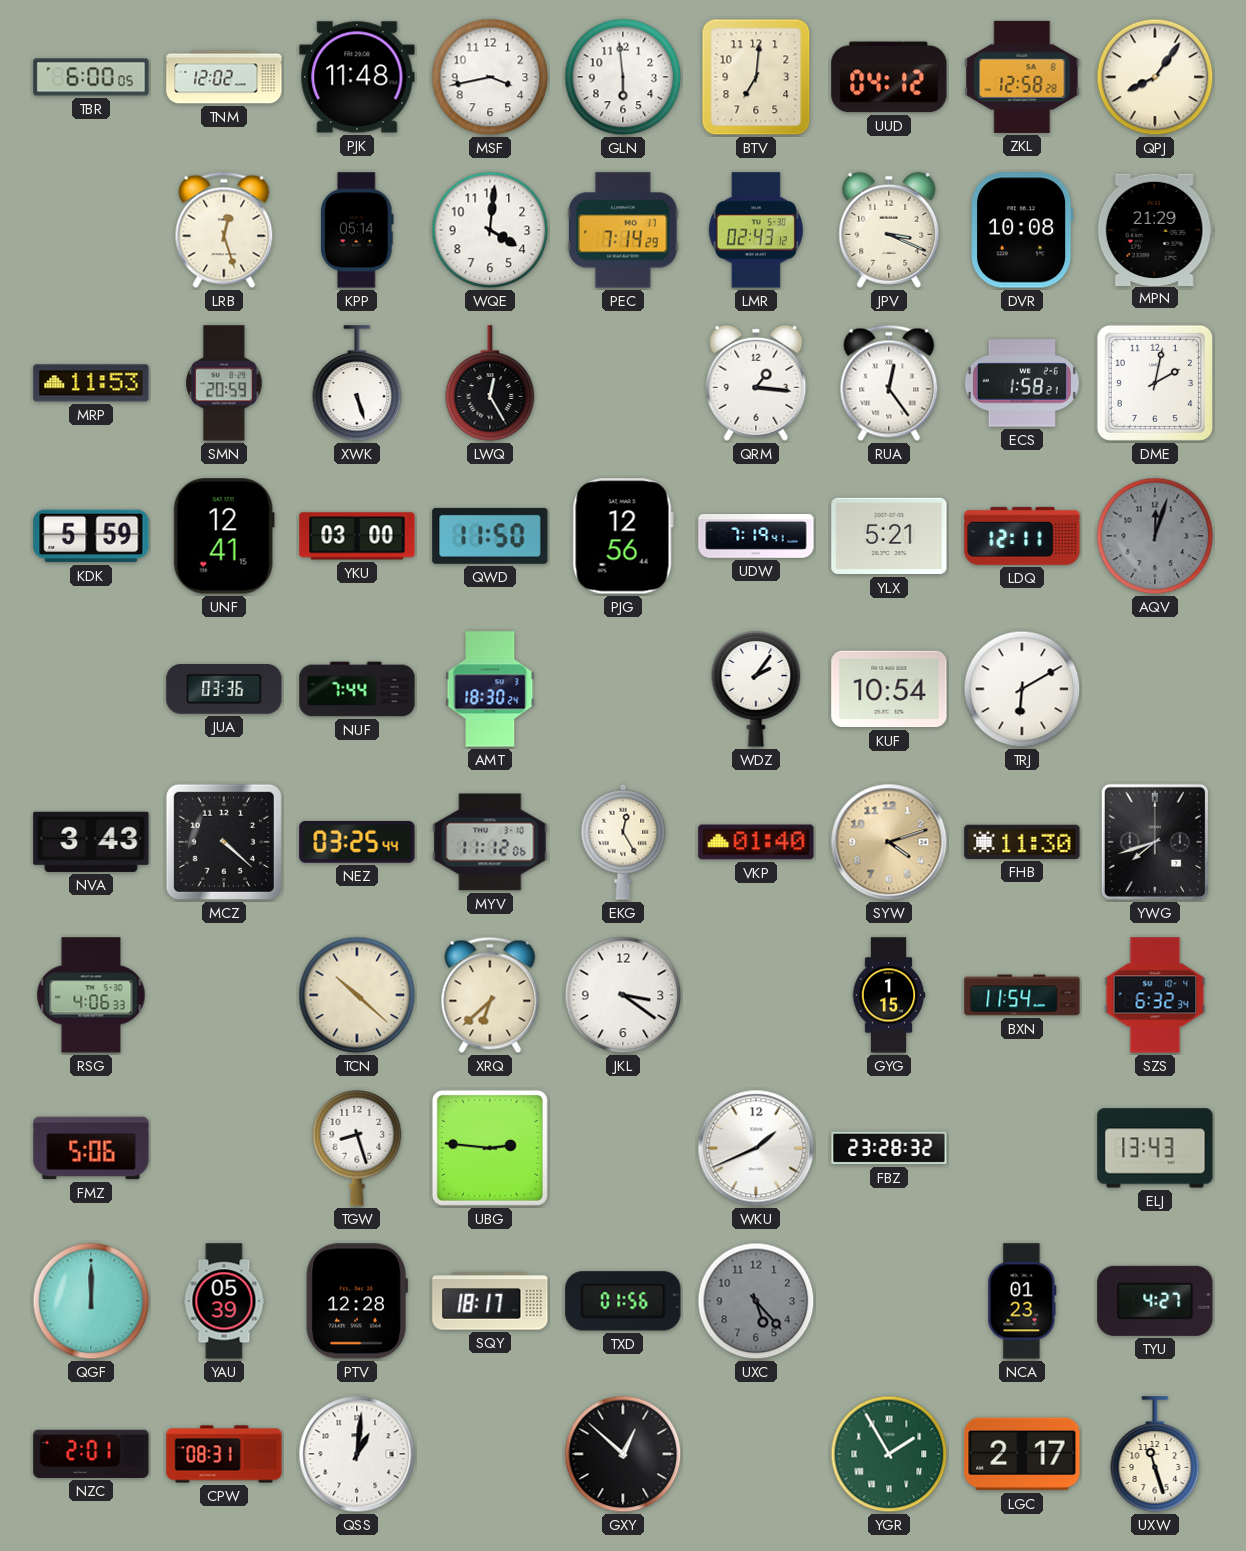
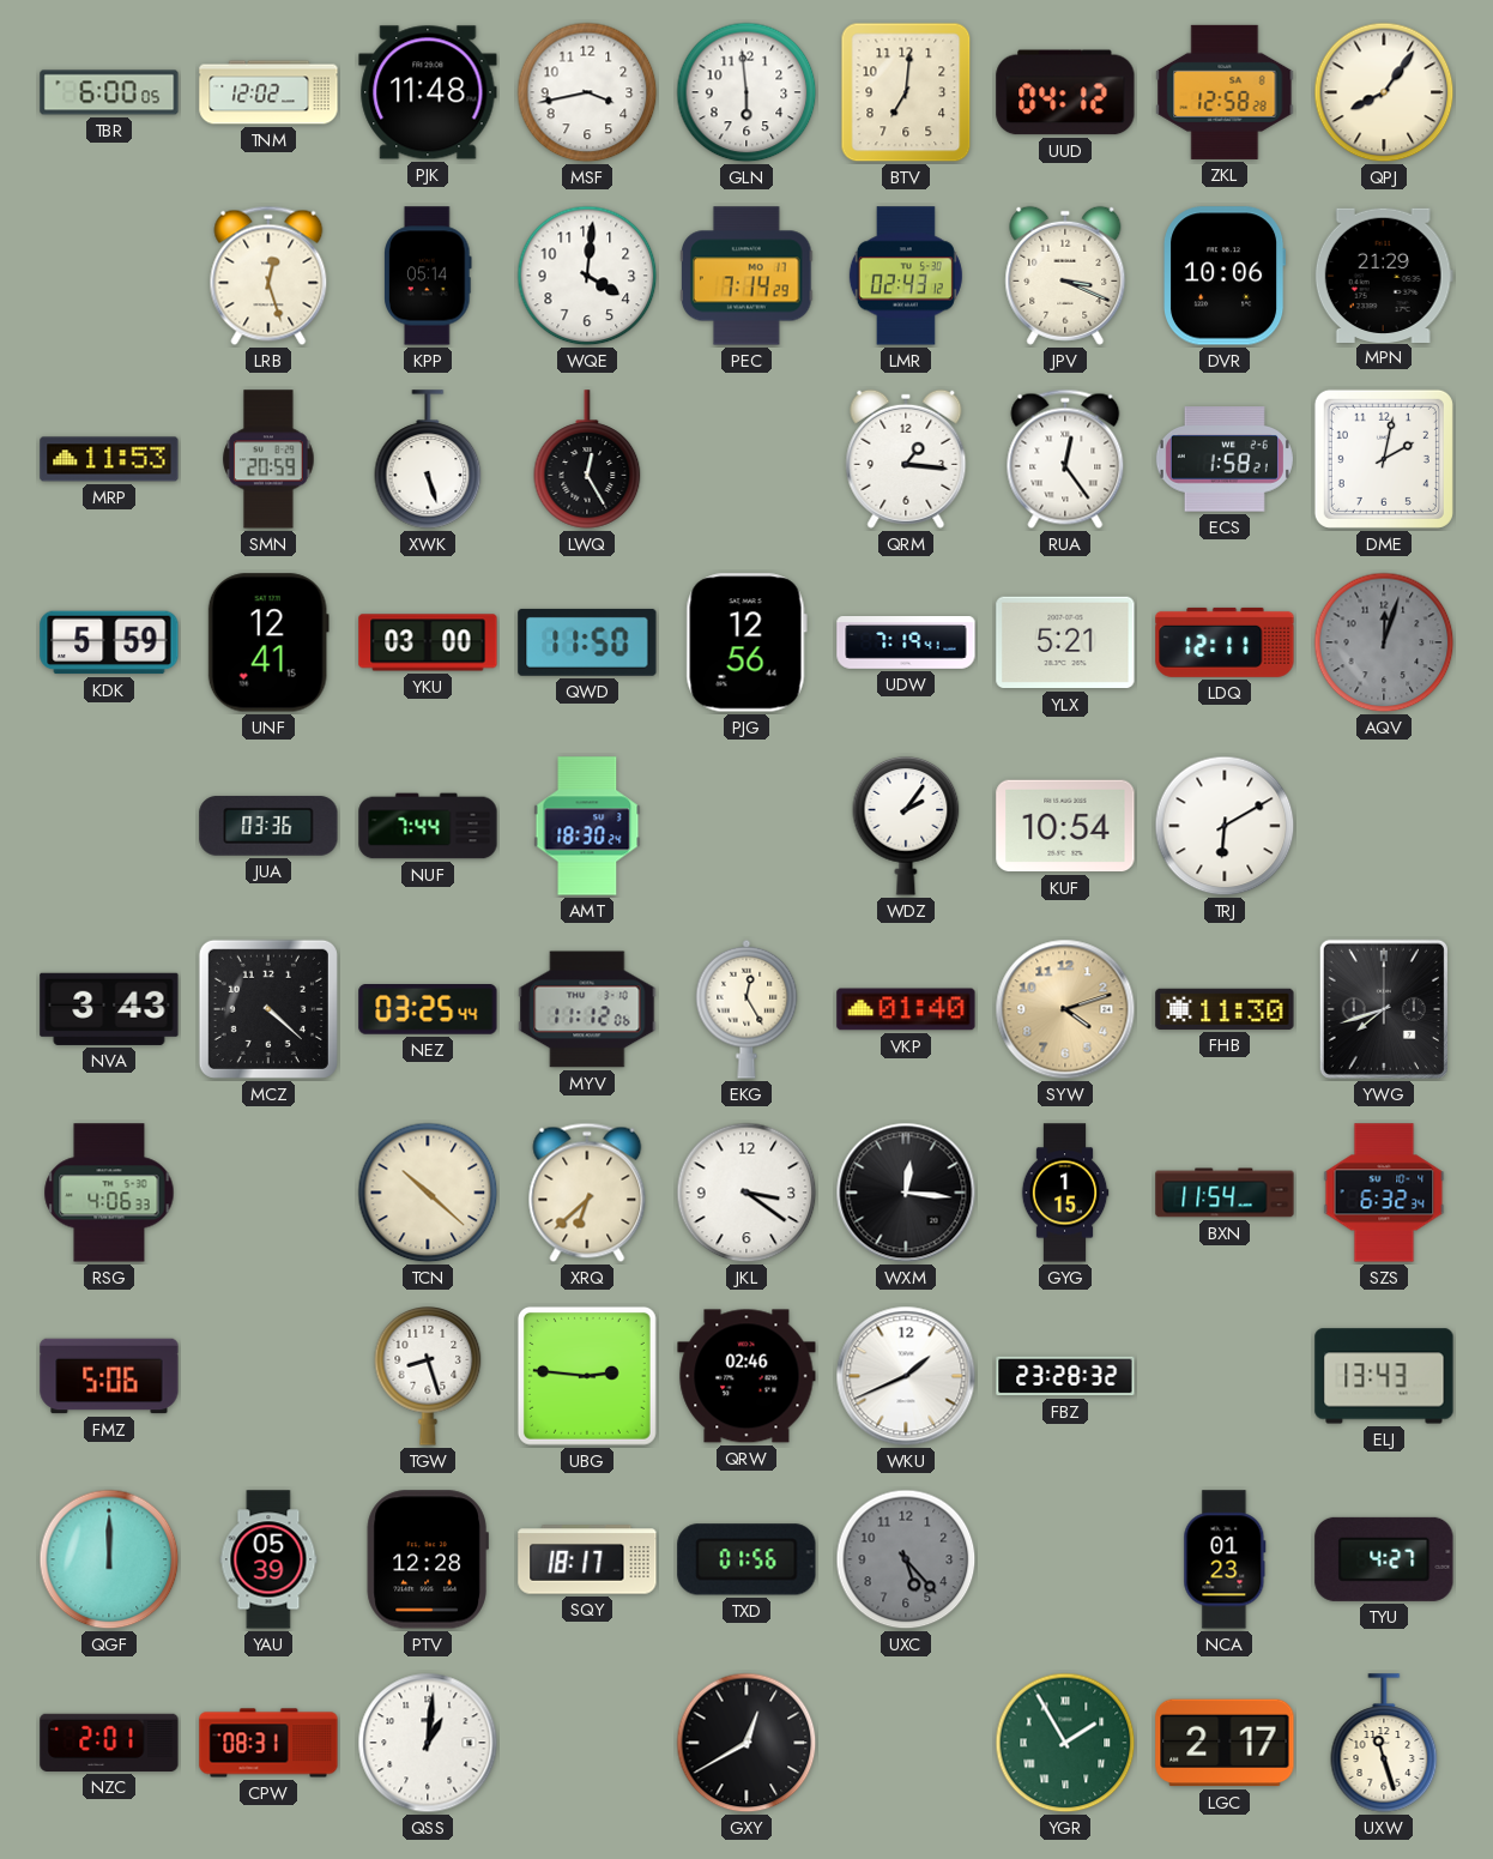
DVR: 10:08 -> 10:06
WXM: none -> 12:16
QRW: none -> 02:46
GXY: 12:52 -> 12:40
